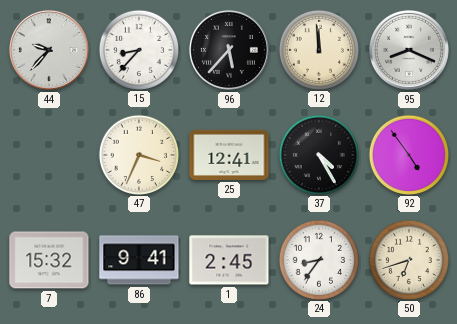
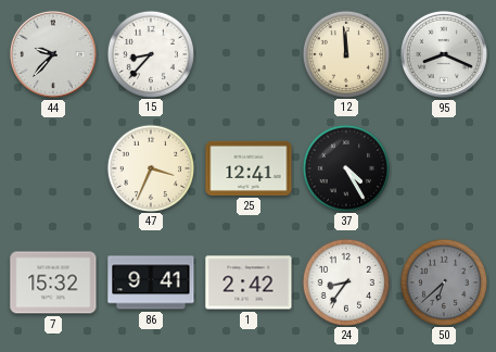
96: 5:37 -> none
92: 4:54 -> none
1: 2:45 -> 2:42
50: 6:42 -> 6:38
50 dial: cream -> grey
